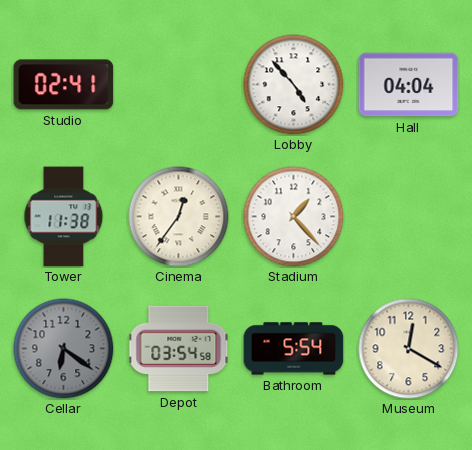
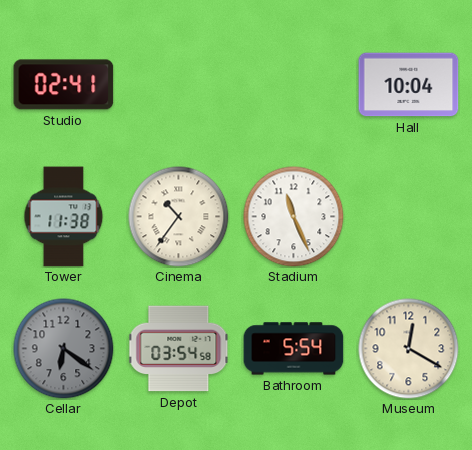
Lobby: 4:53 -> none
Hall: 04:04 -> 10:04
Cinema: 12:36 -> 10:36
Stadium: 1:23 -> 11:26
